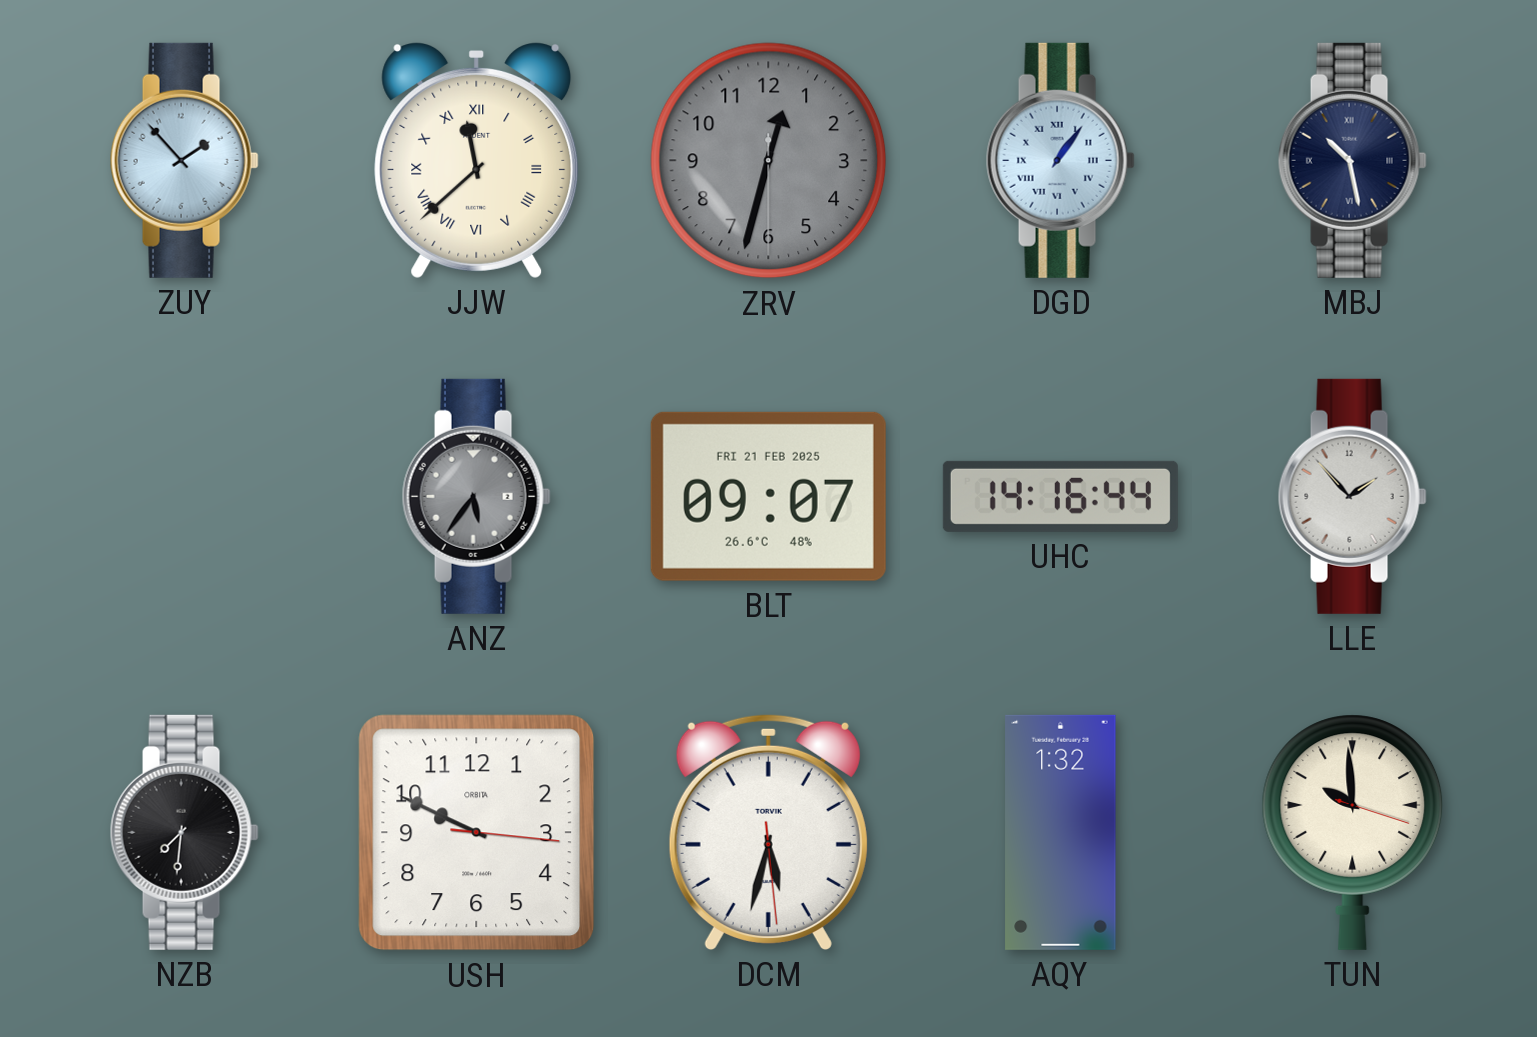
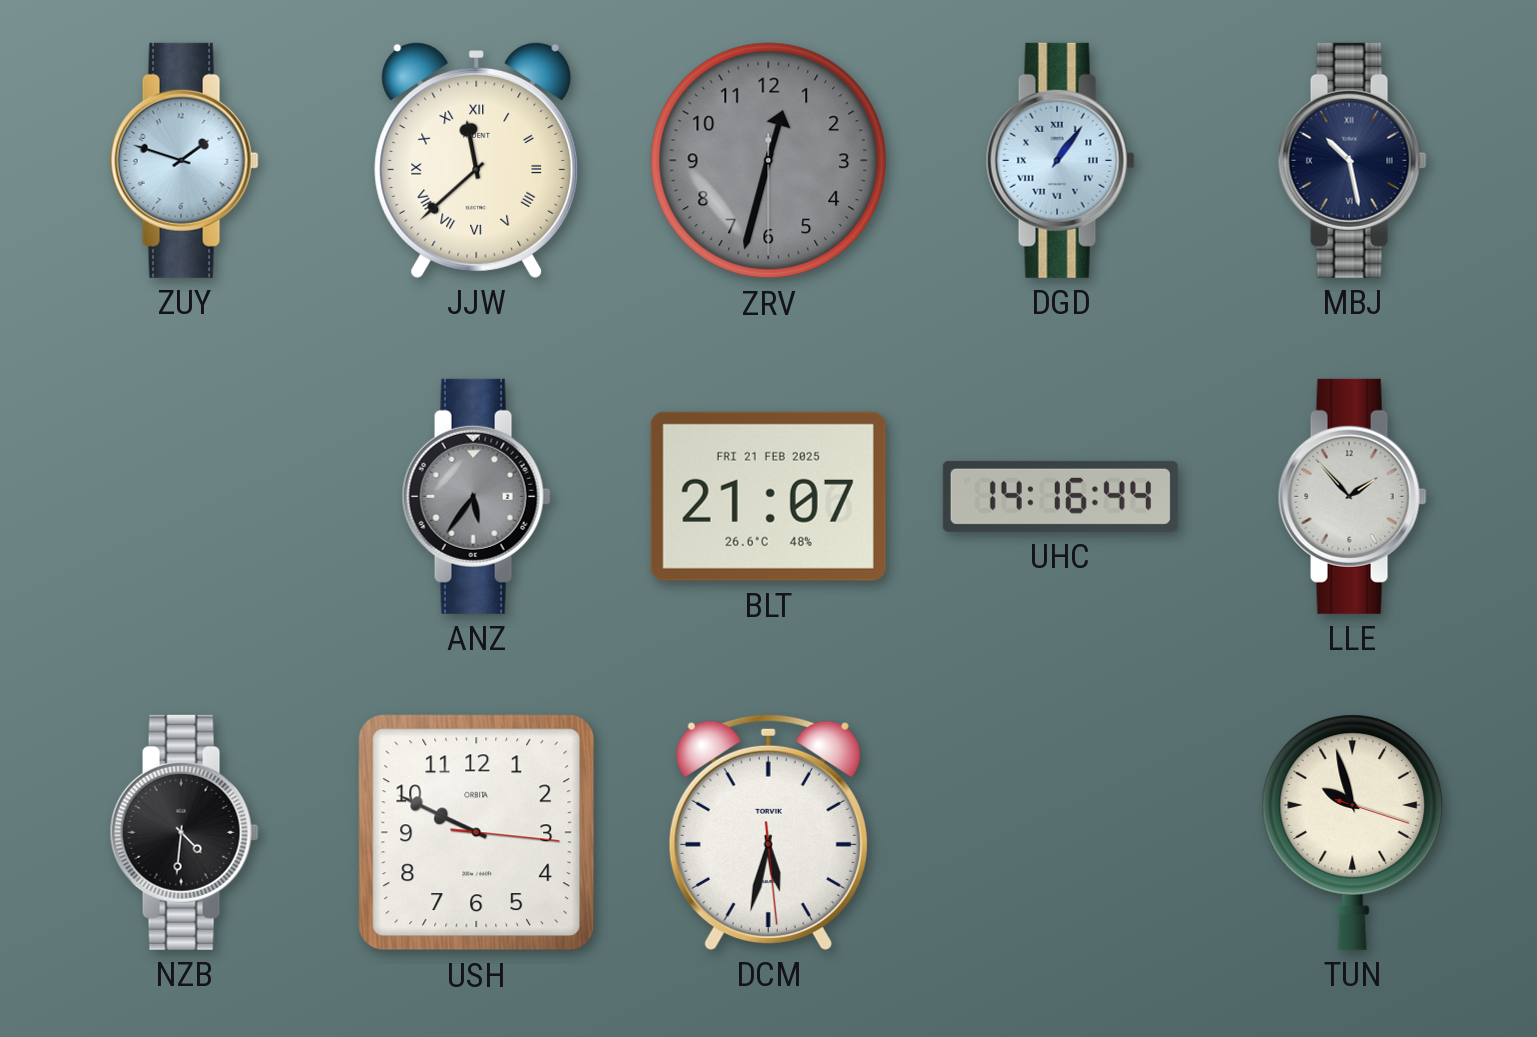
ZUY: 1:53 -> 1:48
BLT: 09:07 -> 21:07
NZB: 7:31 -> 4:31
AQY: 1:32 -> none
TUN: 9:59 -> 9:57
